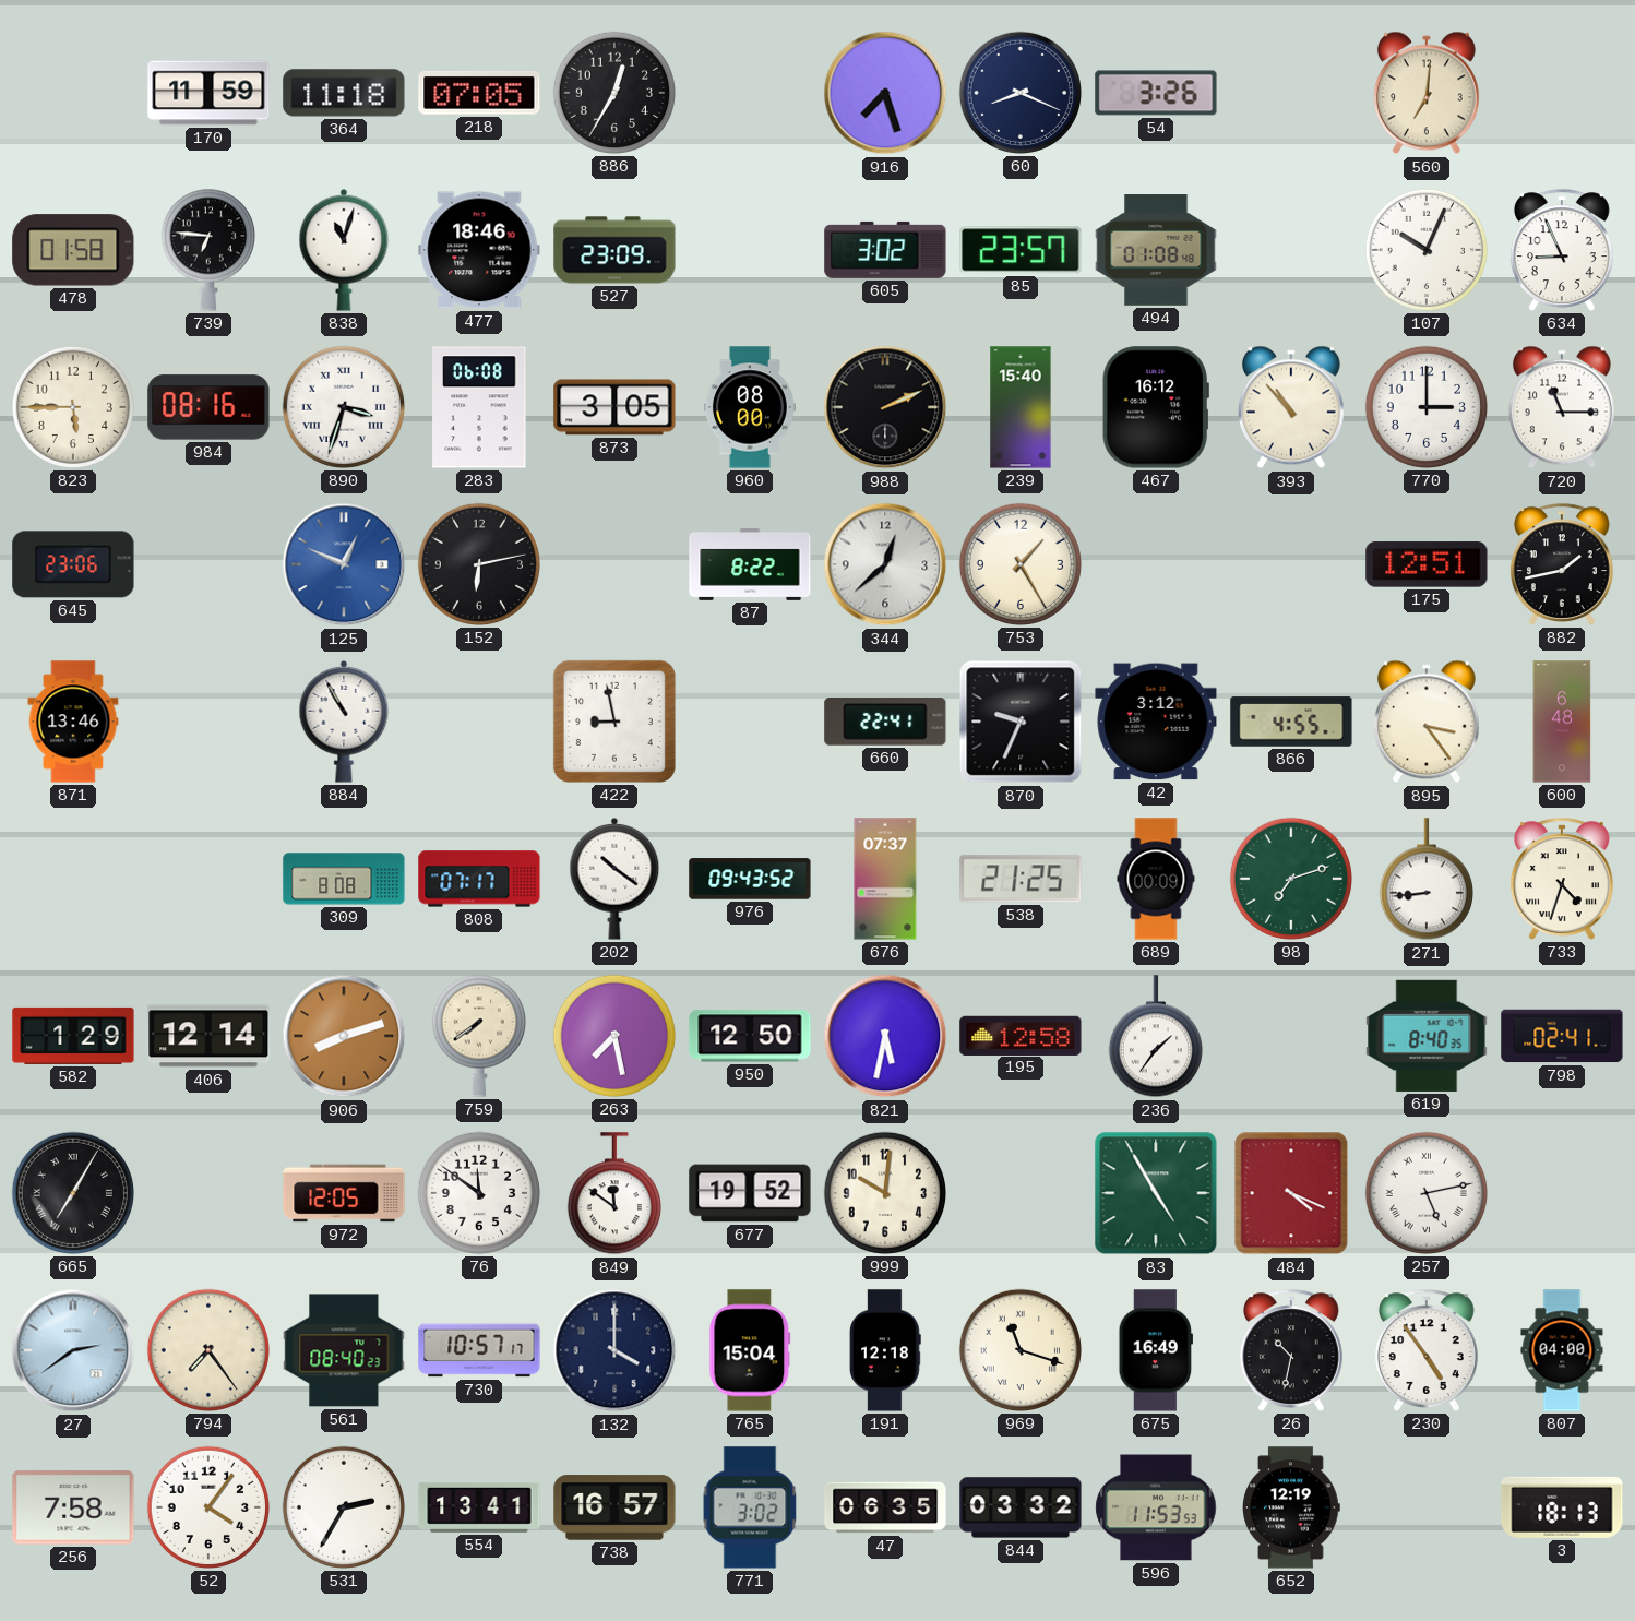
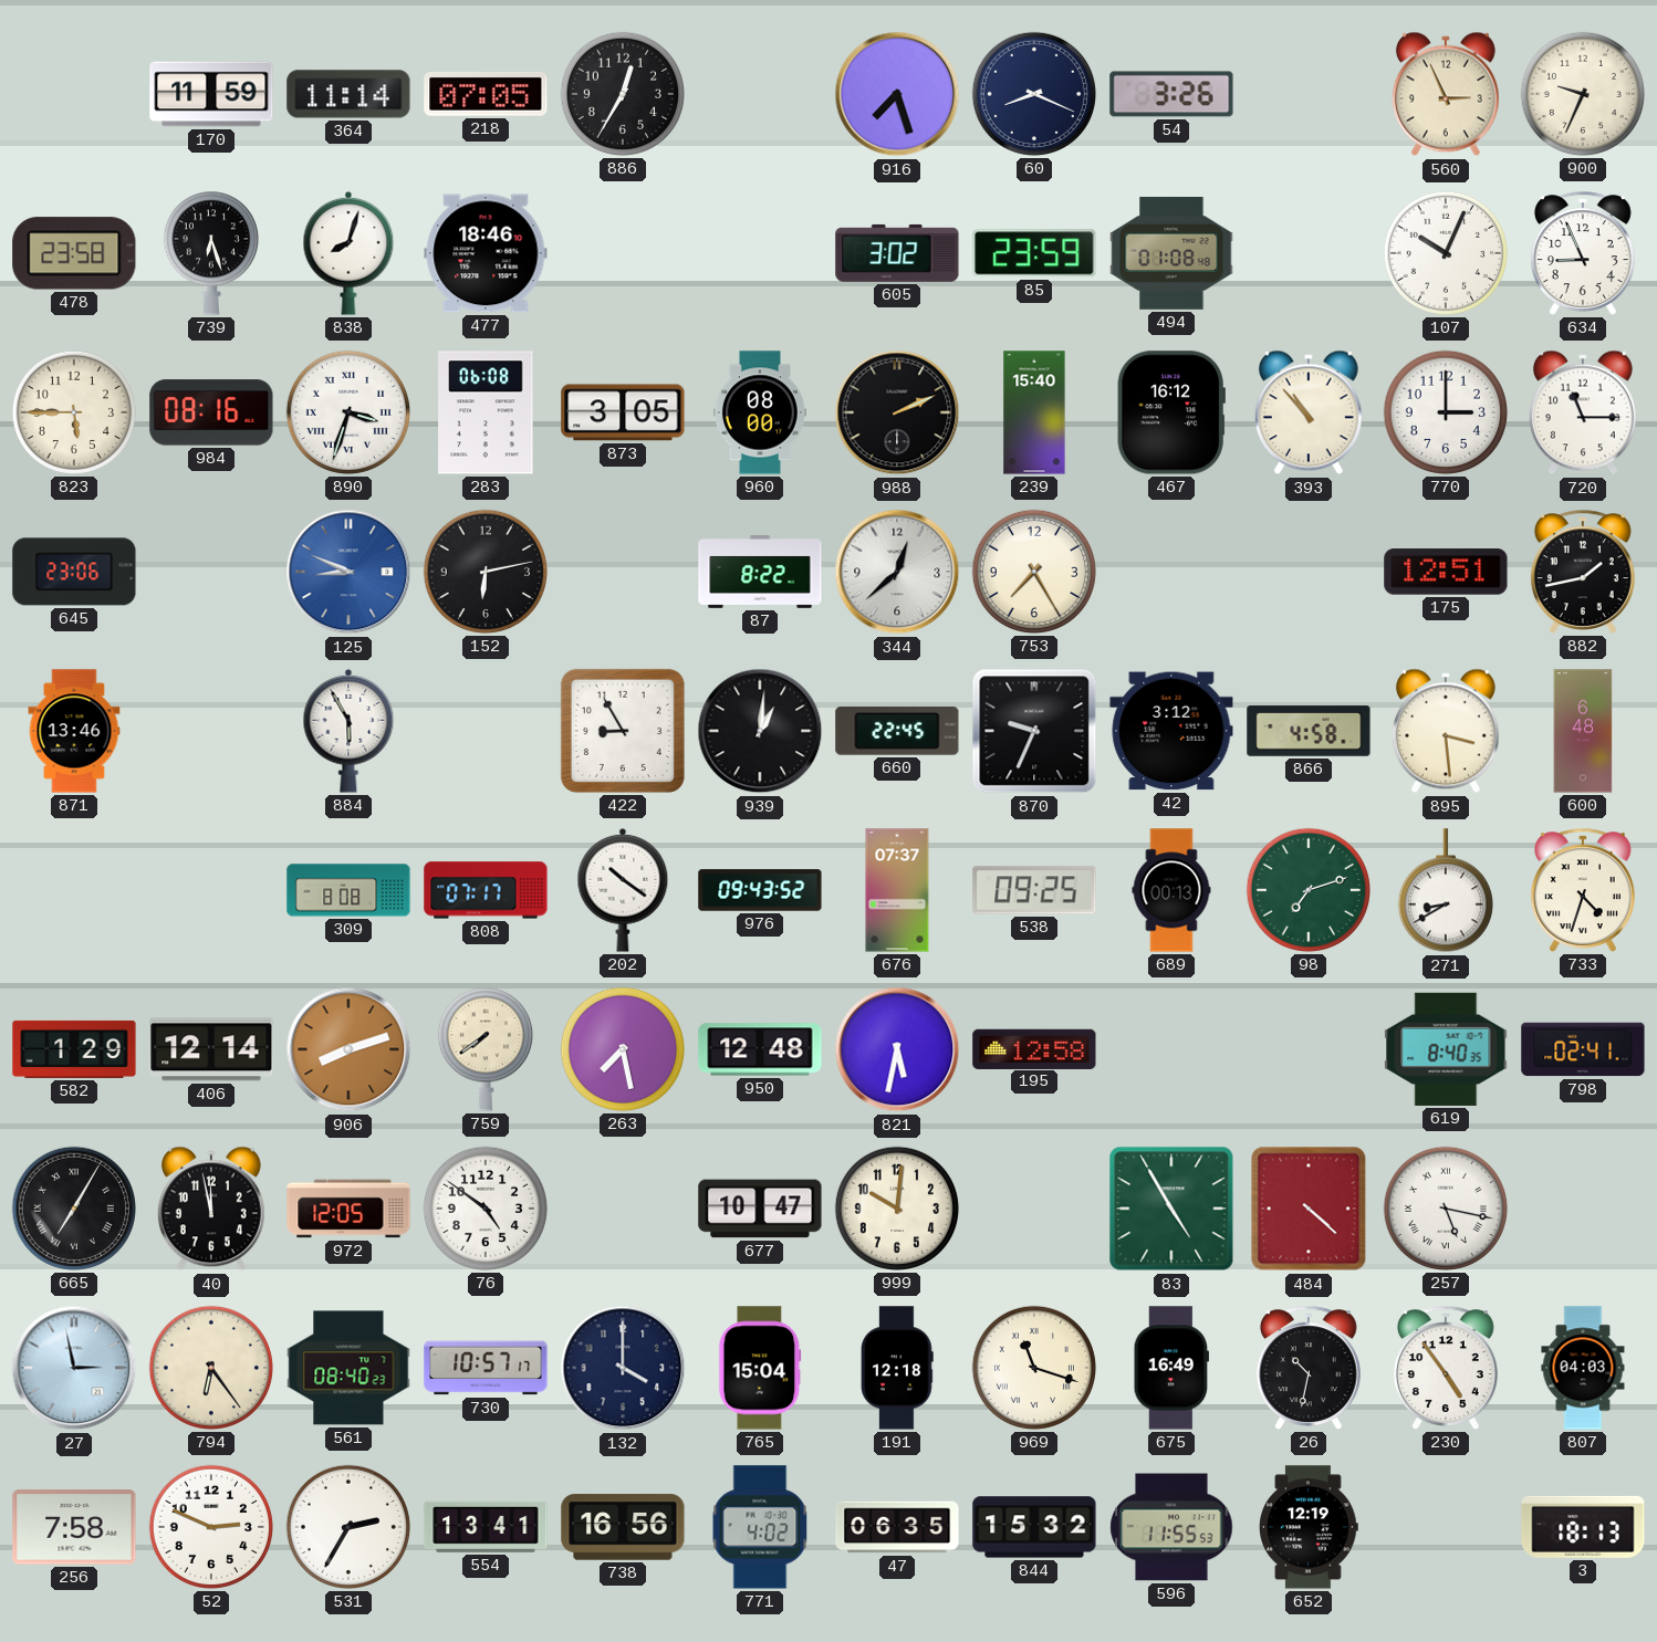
364: 11:18 -> 11:14
560: 7:01 -> 2:56
900: none -> 9:34
478: 01:58 -> 23:58
739: 6:46 -> 6:27
838: 11:03 -> 8:03
527: 23:09 -> none
85: 23:57 -> 23:59
125: 12:49 -> 8:49
753: 1:25 -> 7:25
884: 10:55 -> 5:55
422: 8:58 -> 8:55
939: none -> 1:01
660: 22:41 -> 22:45
866: 4:55 -> 4:58
895: 3:24 -> 3:29
538: 21:25 -> 09:25
689: 00:09 -> 00:13
271: 8:44 -> 8:40
950: 12:50 -> 12:48
236: 1:36 -> none
40: none -> 11:58
76: 11:51 -> 4:51
849: 11:51 -> none
677: 19:52 -> 10:47
484: 4:19 -> 4:22
257: 5:13 -> 5:17
27: 2:39 -> 2:58
794: 7:24 -> 6:24
807: 04:00 -> 04:03
52: 4:06 -> 2:49
738: 16:57 -> 16:56
771: 3:02 -> 4:02
844: 03:32 -> 15:32
596: 11:53 -> 11:55
